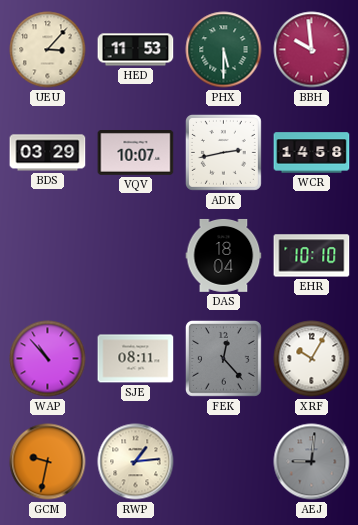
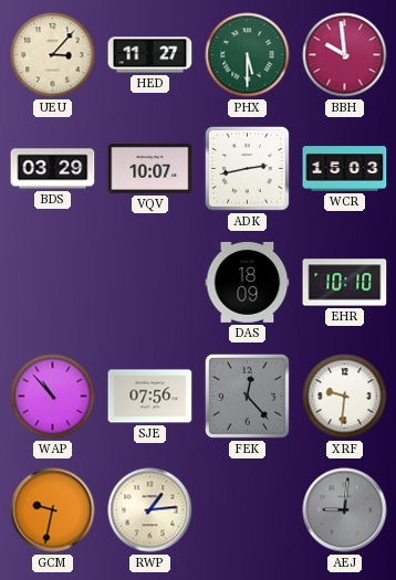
HED: 11:53 -> 11:27
WCR: 14:58 -> 15:03
DAS: 18:04 -> 18:09
SJE: 08:11 -> 07:56
XRF: 10:05 -> 9:31
